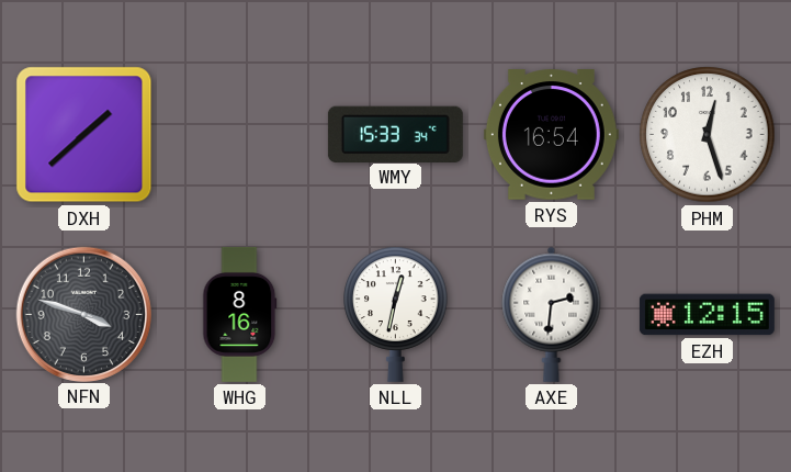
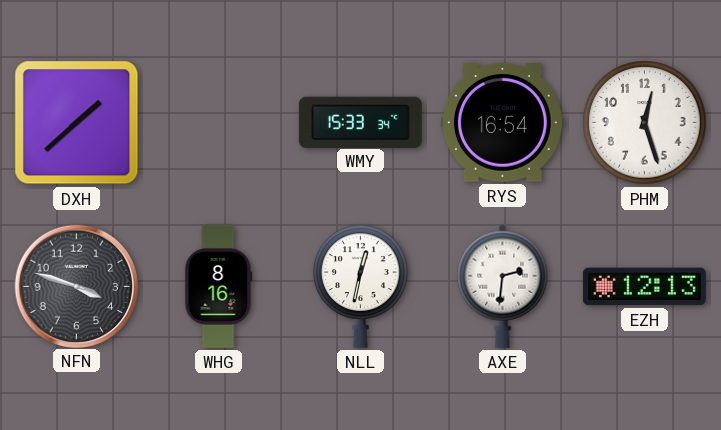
EZH: 12:15 -> 12:13
